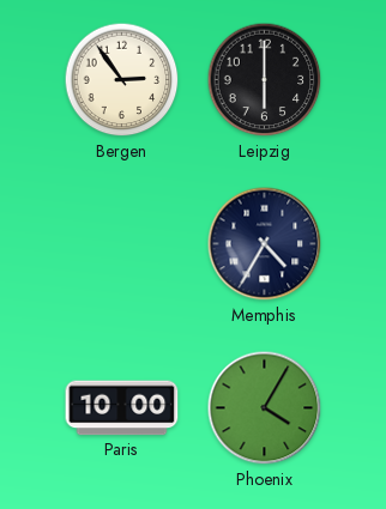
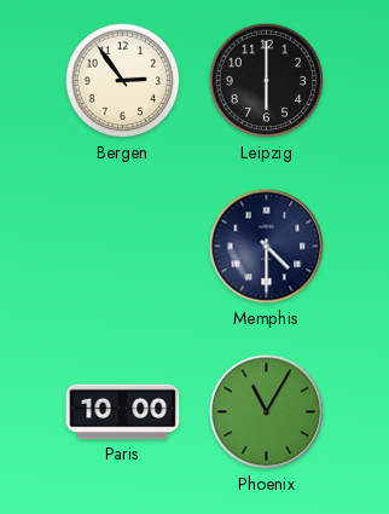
Memphis: 4:35 -> 4:30
Phoenix: 4:05 -> 11:05
